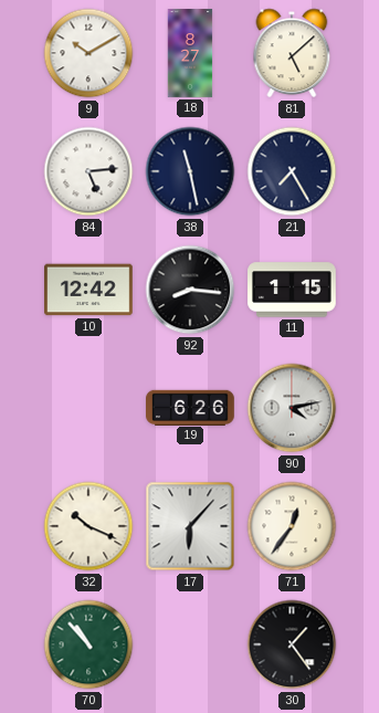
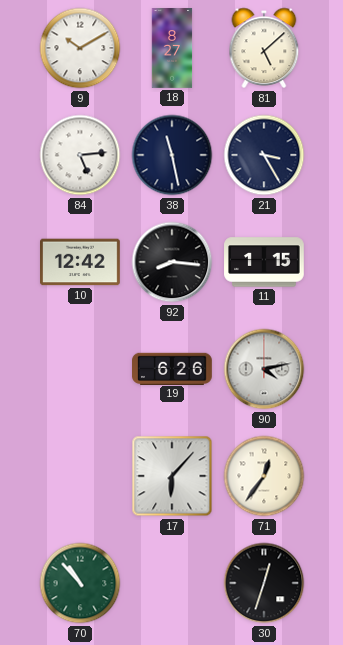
21: 7:25 -> 3:25
32: 10:19 -> none
30: 1:24 -> 12:33
